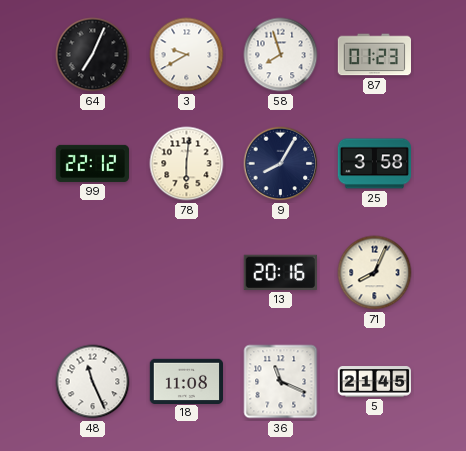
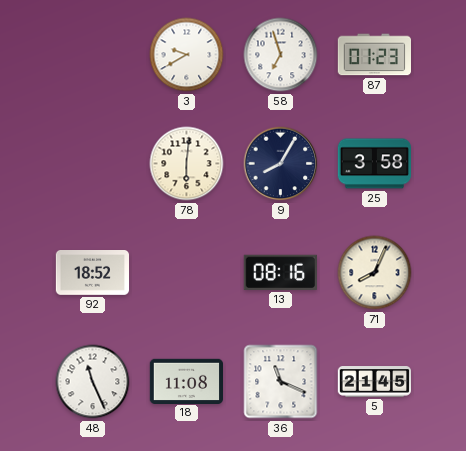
64: 7:04 -> none
58: 7:57 -> 6:57
99: 22:12 -> none
92: none -> 18:52
13: 20:16 -> 08:16
